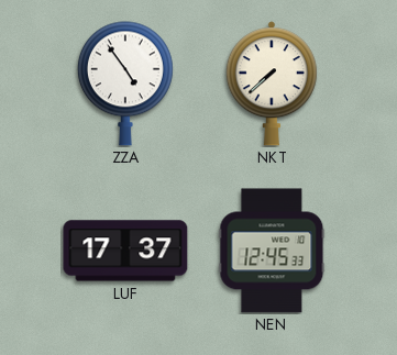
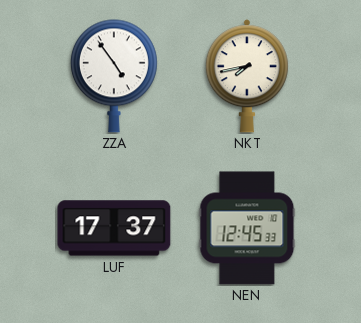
NKT: 7:38 -> 7:43
